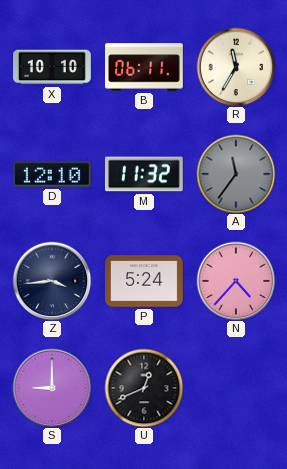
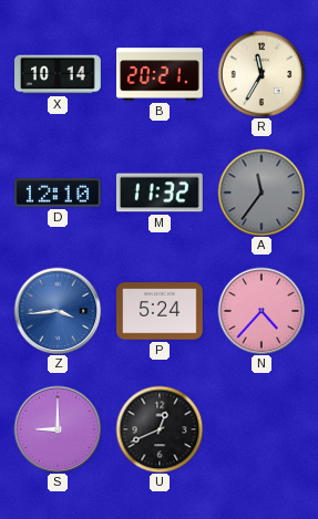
X: 10:10 -> 10:14
B: 06:11 -> 20:21
Z dial: navy -> blue
